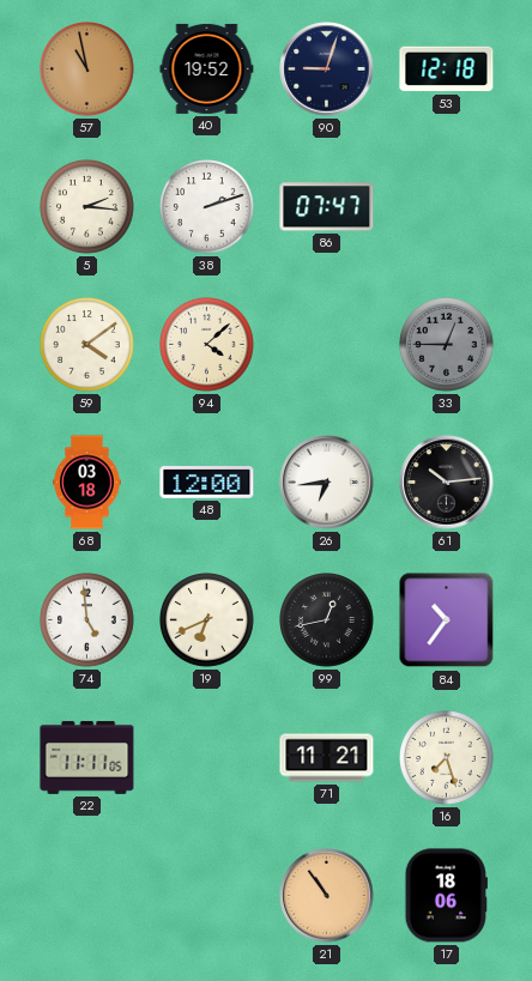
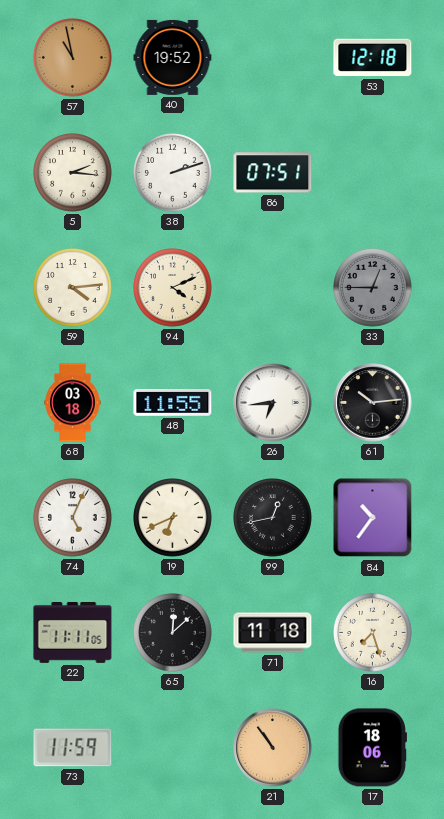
90: 9:03 -> none
86: 07:47 -> 07:51
59: 4:09 -> 4:14
94: 4:08 -> 4:11
48: 12:00 -> 11:55
74: 4:59 -> 5:04
65: none -> 12:08
71: 11:21 -> 11:18
73: none -> 11:59
